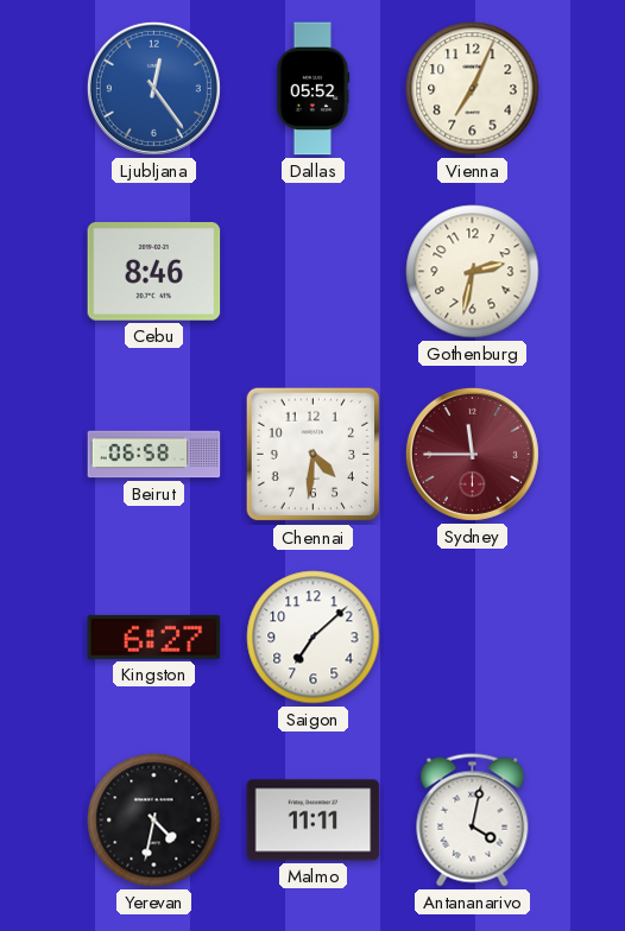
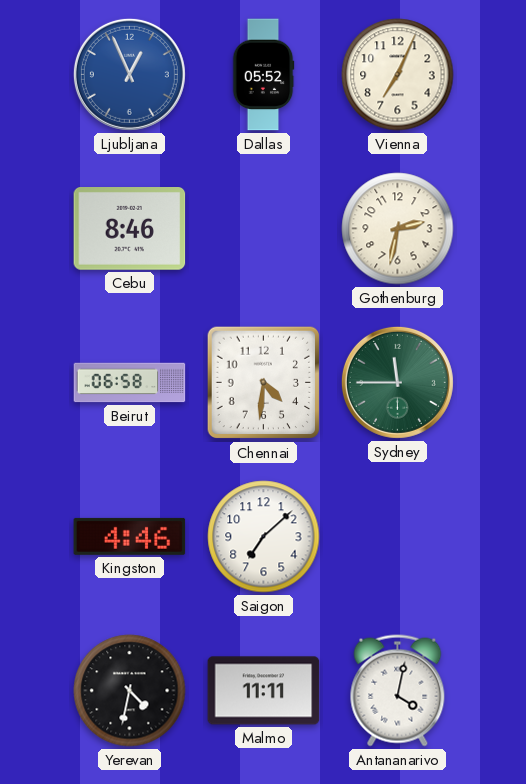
Ljubljana: 12:24 -> 12:56
Sydney dial: burgundy -> green
Kingston: 6:27 -> 4:46
